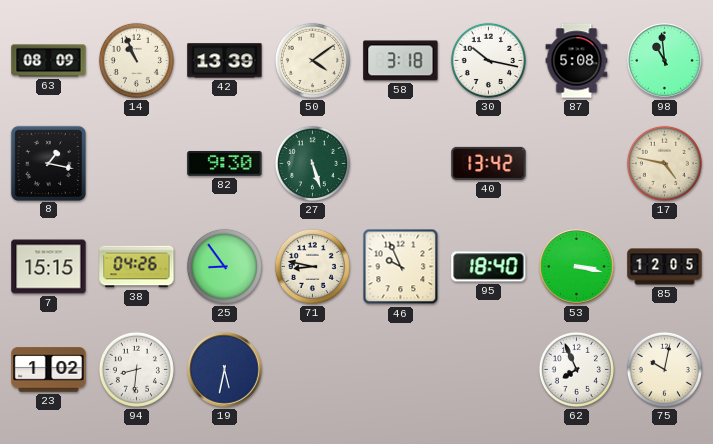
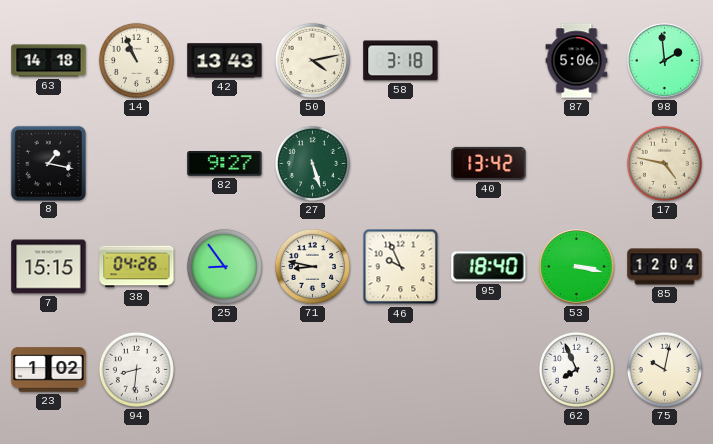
63: 08:09 -> 14:18
42: 13:39 -> 13:43
50: 4:09 -> 4:13
30: 10:17 -> none
87: 5:08 -> 5:06
98: 10:59 -> 1:59
82: 9:30 -> 9:27
85: 12:05 -> 12:04
19: 5:32 -> none
